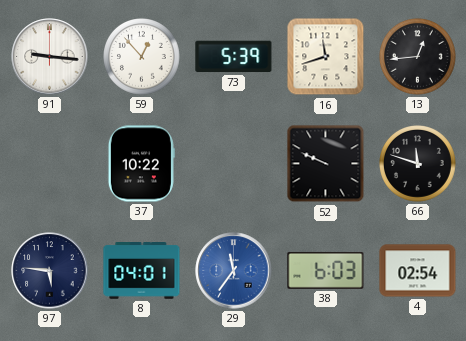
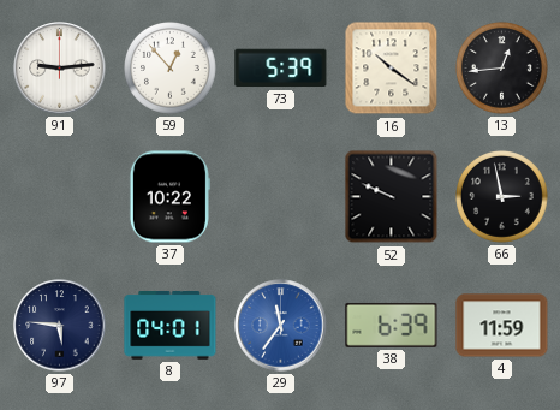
91: 9:16 -> 9:14
16: 11:42 -> 10:21
66: 11:48 -> 2:58
38: 6:03 -> 6:39
4: 02:54 -> 11:59
